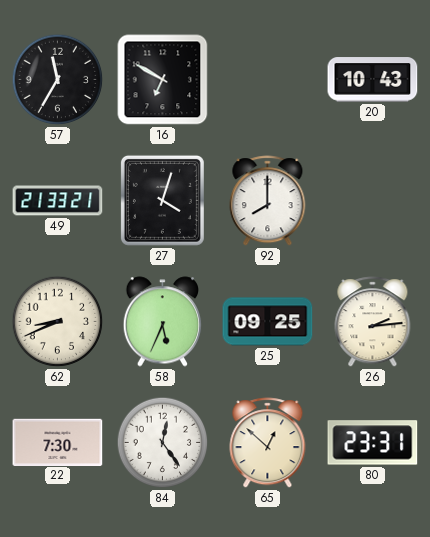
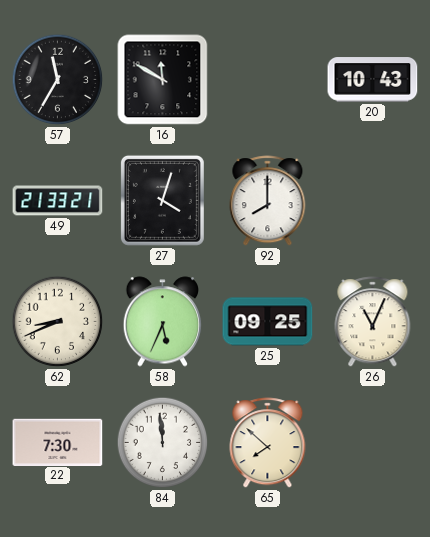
16: 6:50 -> 11:50
26: 2:14 -> 11:04
84: 12:24 -> 11:59
65: 12:52 -> 7:52
80: 23:31 -> none
